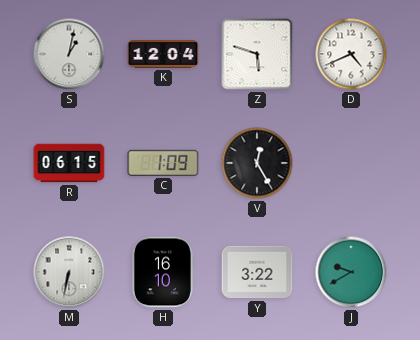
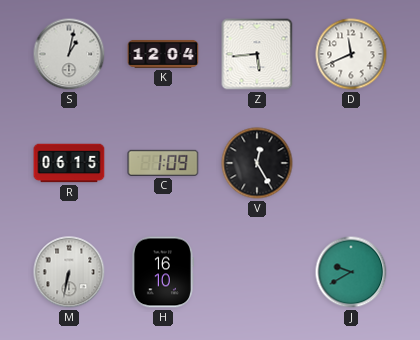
Z: 5:48 -> 5:44
D: 4:41 -> 11:41
Y: 3:22 -> none
